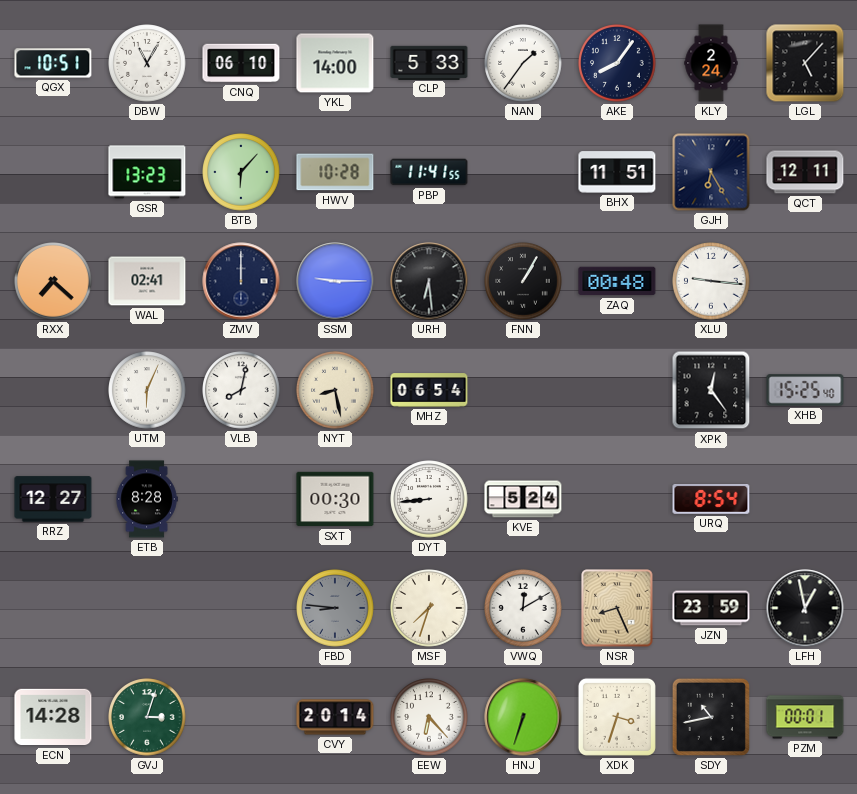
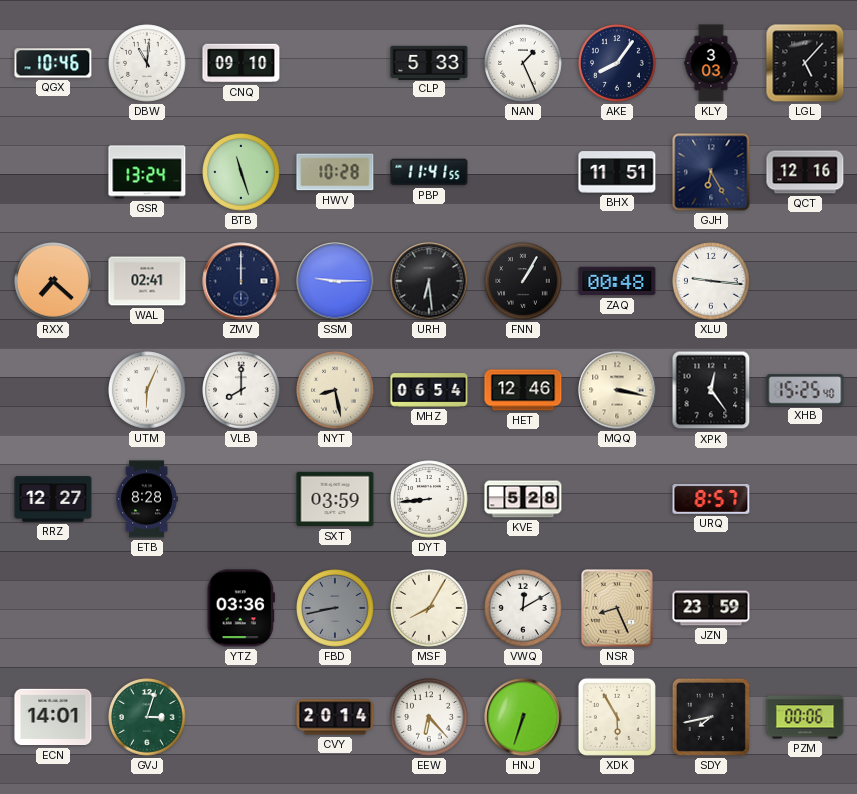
QGX: 10:51 -> 10:46
DBW: 11:05 -> 11:01
CNQ: 06:10 -> 09:10
YKL: 14:00 -> none
NAN: 1:36 -> 1:26
KLY: 2:24 -> 3:03
GSR: 13:23 -> 13:24
BTB: 6:07 -> 11:27
QCT: 12:11 -> 12:16
VLB: 8:02 -> 8:00
HET: none -> 12:46
MQQ: none -> 3:17
SXT: 00:30 -> 03:59
KVE: 5:24 -> 5:28
URQ: 8:54 -> 8:57
YTZ: none -> 03:36
FBD: 8:46 -> 8:43
MSF: 7:33 -> 8:05
LFH: 12:58 -> none
ECN: 14:28 -> 14:01
XDK: 3:33 -> 5:55
SDY: 10:43 -> 7:43
PZM: 00:01 -> 00:06
